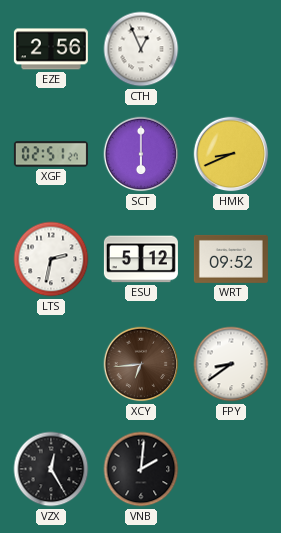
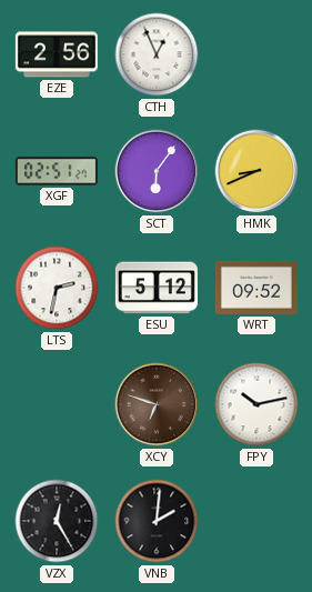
SCT: 6:00 -> 6:06
XCY: 6:44 -> 6:48
FPY: 8:39 -> 10:13
